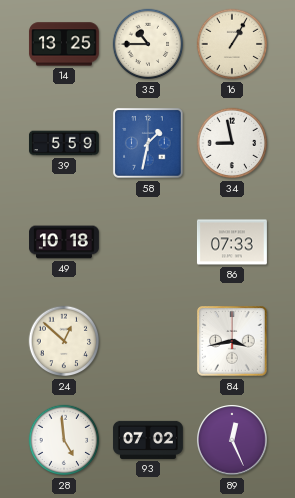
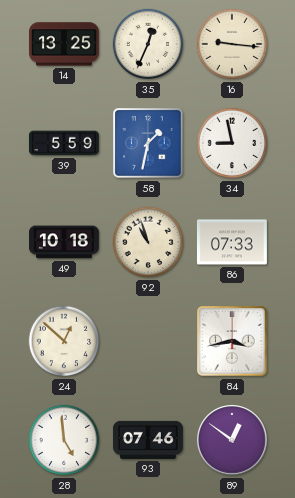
35: 10:45 -> 12:34
16: 1:05 -> 9:16
92: none -> 10:57
93: 07:02 -> 07:46
89: 12:26 -> 12:51
